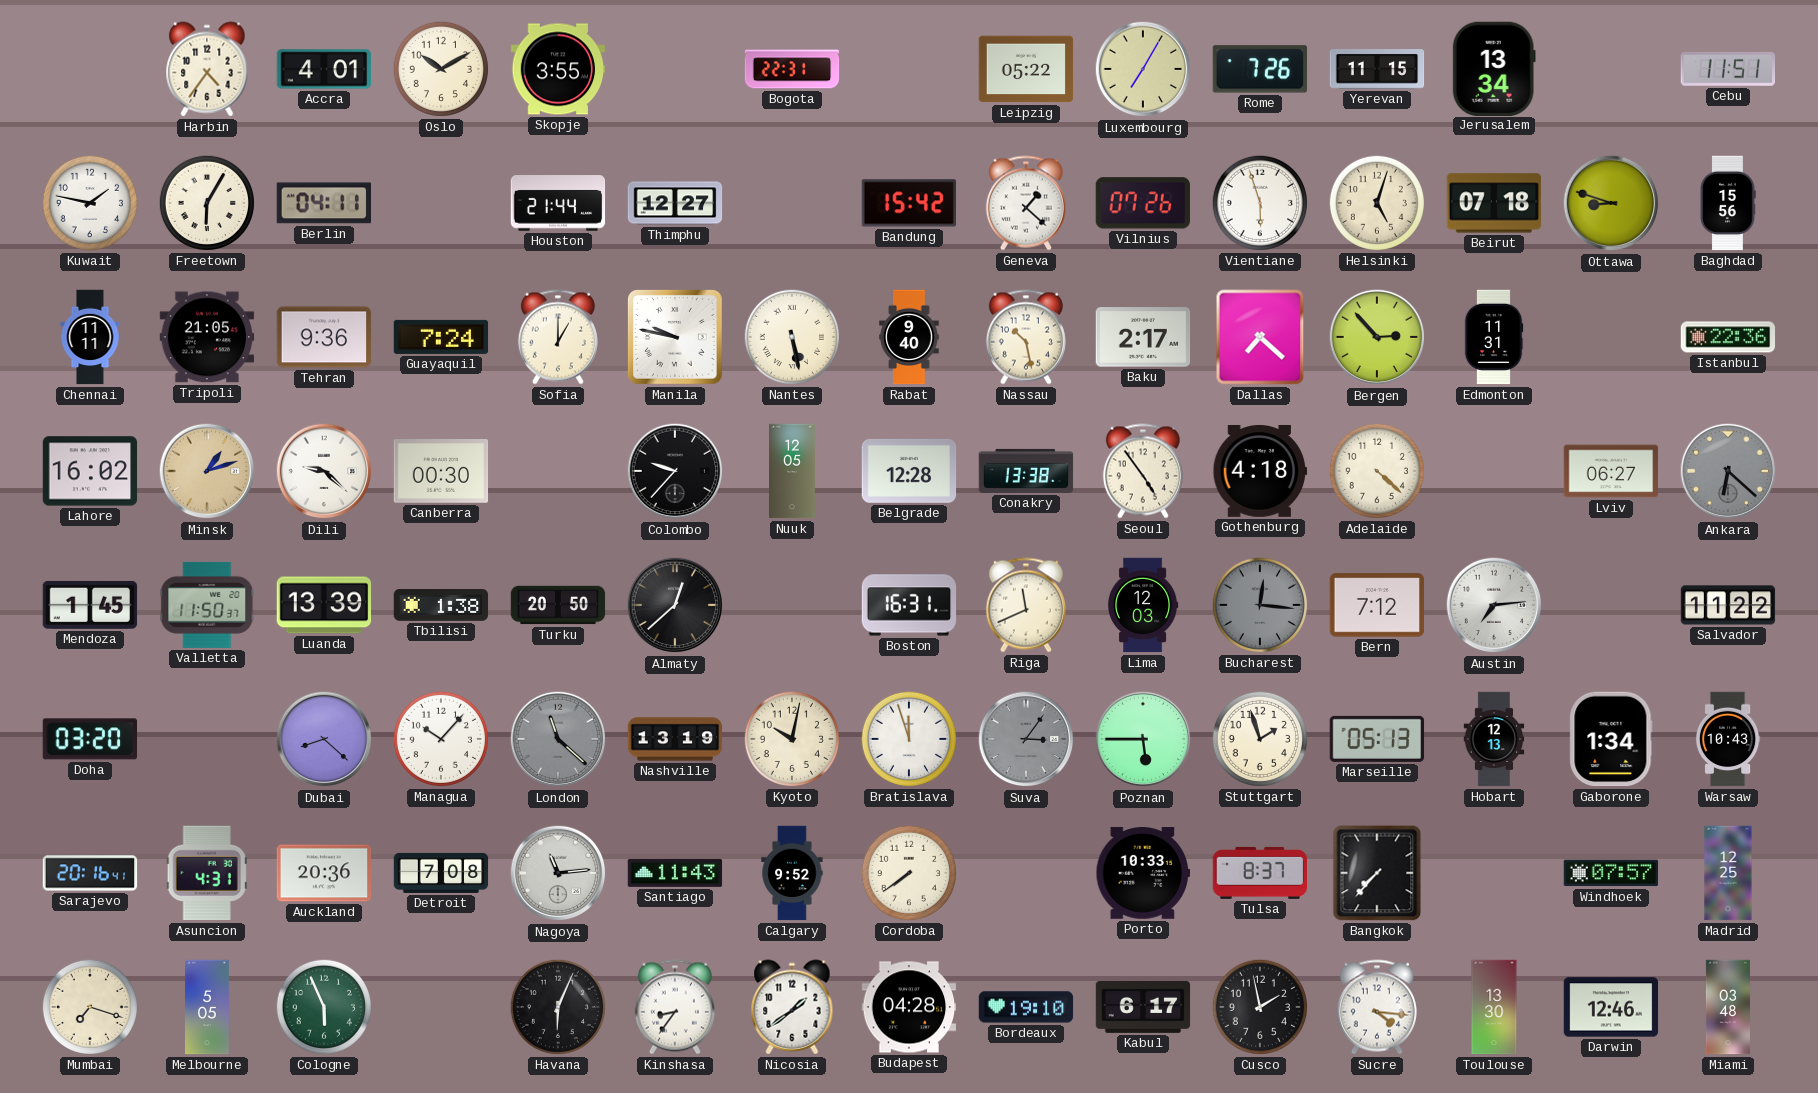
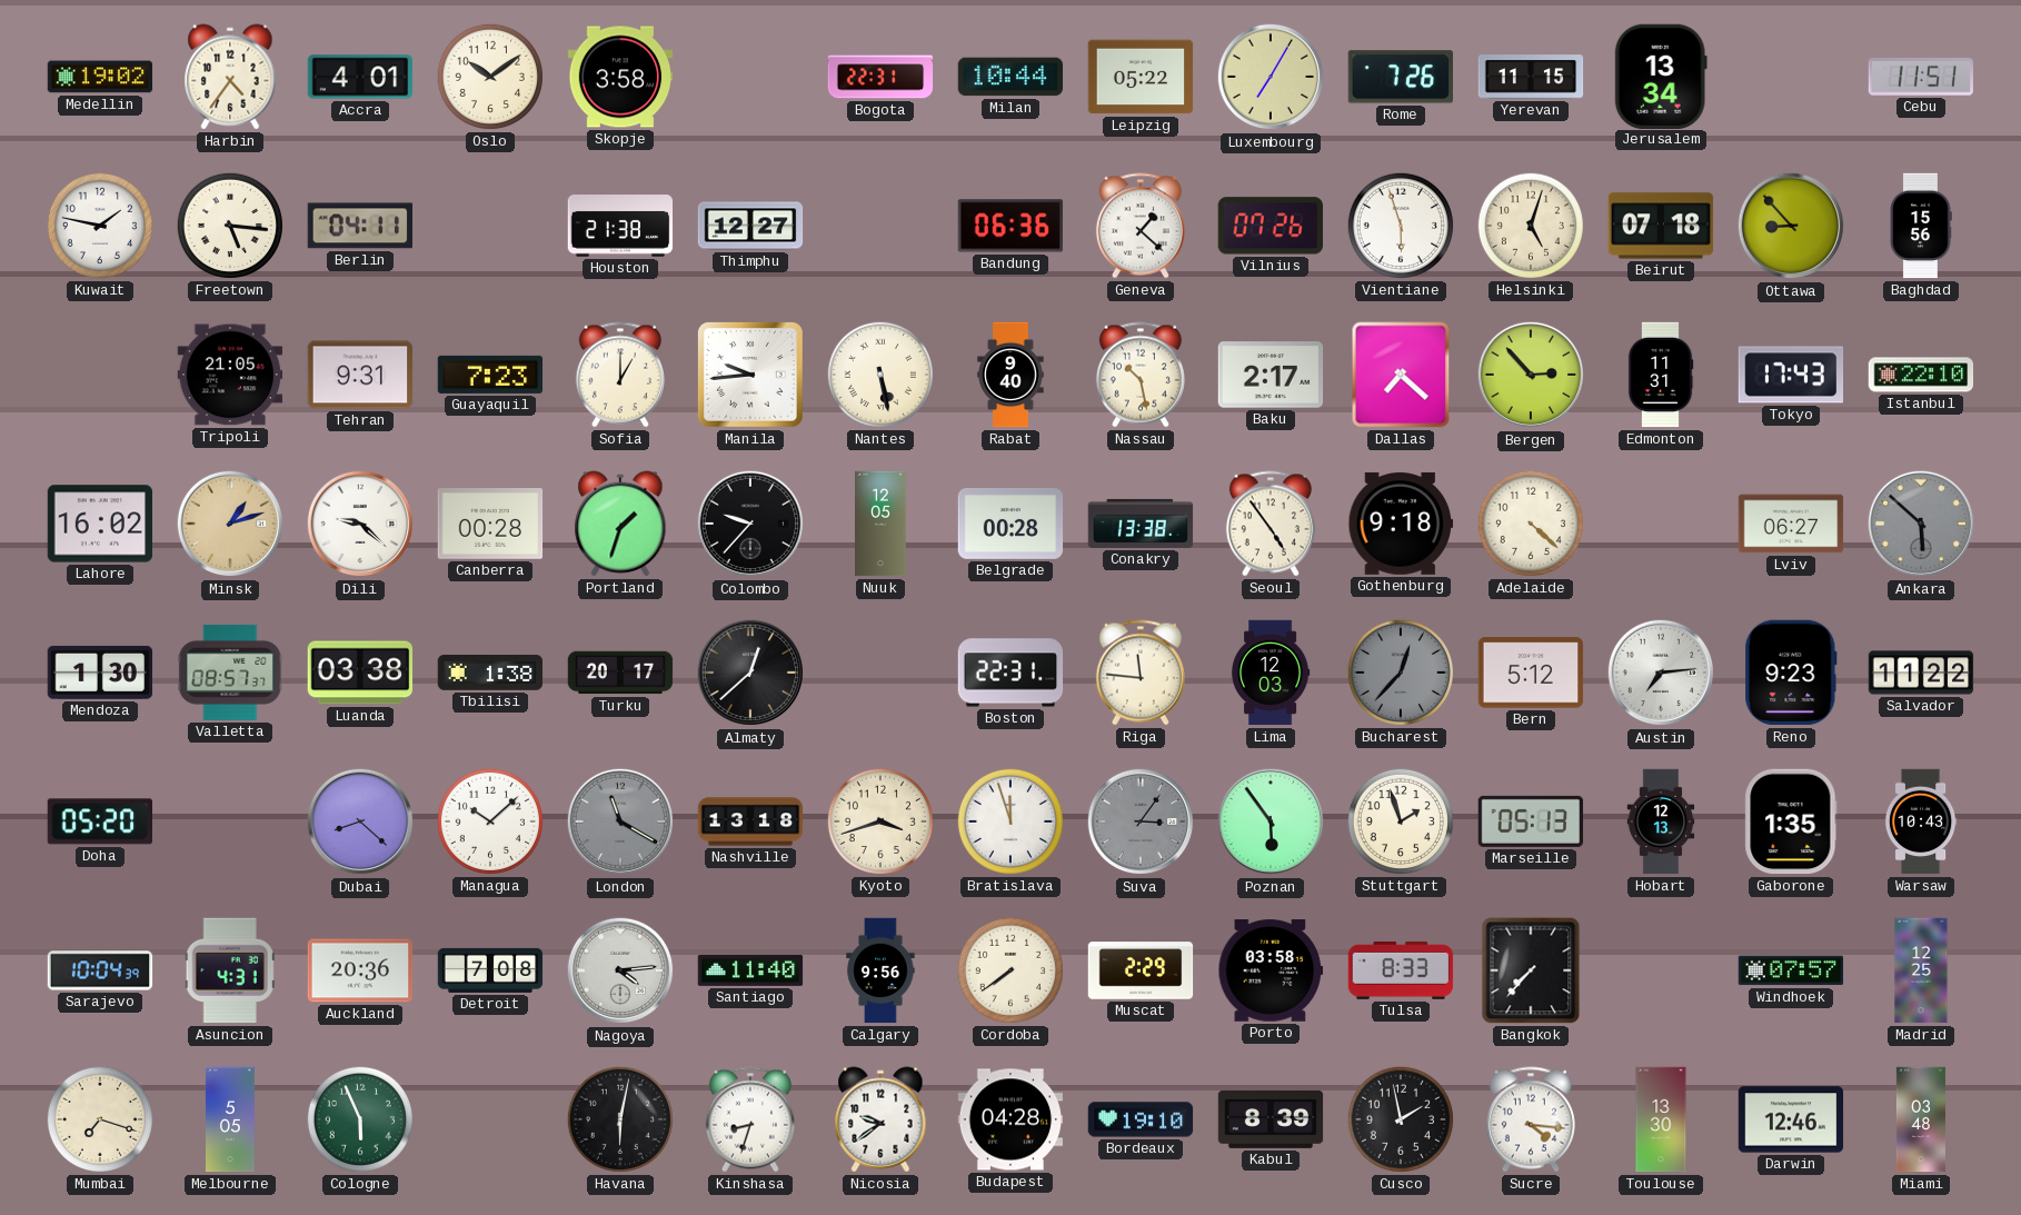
Medellin: none -> 19:02
Oslo: 10:10 -> 10:09
Skopje: 3:55 -> 3:58
Milan: none -> 10:44
Freetown: 6:05 -> 5:16
Houston: 21:44 -> 21:38
Bandung: 15:42 -> 06:36
Ottawa: 8:48 -> 8:53
Chennai: 11:11 -> none
Tehran: 9:36 -> 9:31
Guayaquil: 7:24 -> 7:23
Manila: 9:47 -> 9:44
Tokyo: none -> 17:43
Istanbul: 22:36 -> 22:10
Canberra: 00:30 -> 00:28
Portland: none -> 1:33
Belgrade: 12:28 -> 00:28
Gothenburg: 4:18 -> 9:18
Ankara: 6:22 -> 5:52
Mendoza: 1:45 -> 1:30
Valletta: 11:50 -> 08:57
Luanda: 13:39 -> 03:38
Turku: 20:50 -> 20:17
Boston: 16:31 -> 22:31
Riga: 11:41 -> 11:46
Bucharest: 12:16 -> 12:37
Bern: 7:12 -> 5:12
Reno: none -> 9:23
Doha: 03:20 -> 05:20
Managua: 10:07 -> 10:08
London: 11:22 -> 11:20
Nashville: 13:19 -> 13:18
Kyoto: 10:02 -> 3:42
Poznan: 5:45 -> 5:54
Gaborone: 1:34 -> 1:35
Sarajevo: 20:16 -> 10:04
Nagoya: 11:14 -> 4:14
Santiago: 11:43 -> 11:40
Calgary: 9:52 -> 9:56
Muscat: none -> 2:29
Porto: 10:33 -> 03:58
Tulsa: 8:37 -> 8:33
Havana: 6:04 -> 6:02
Kinshasa: 8:36 -> 8:33
Nicosia: 1:39 -> 9:39
Kabul: 6:17 -> 8:39
